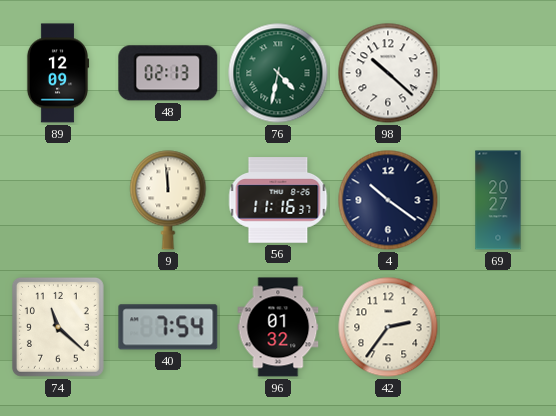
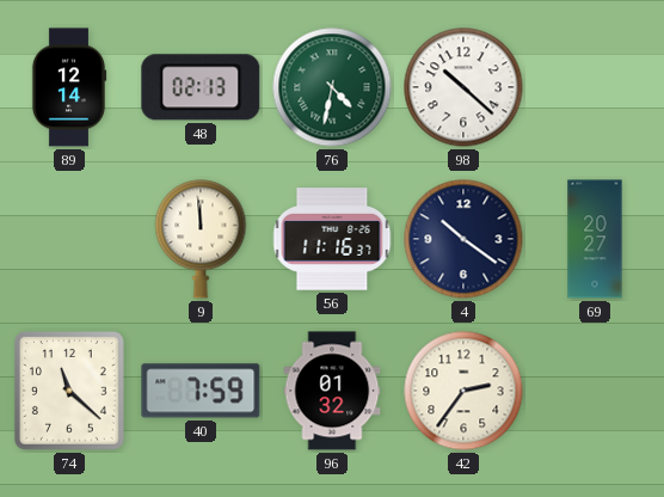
89: 12:09 -> 12:14
40: 7:54 -> 7:59
